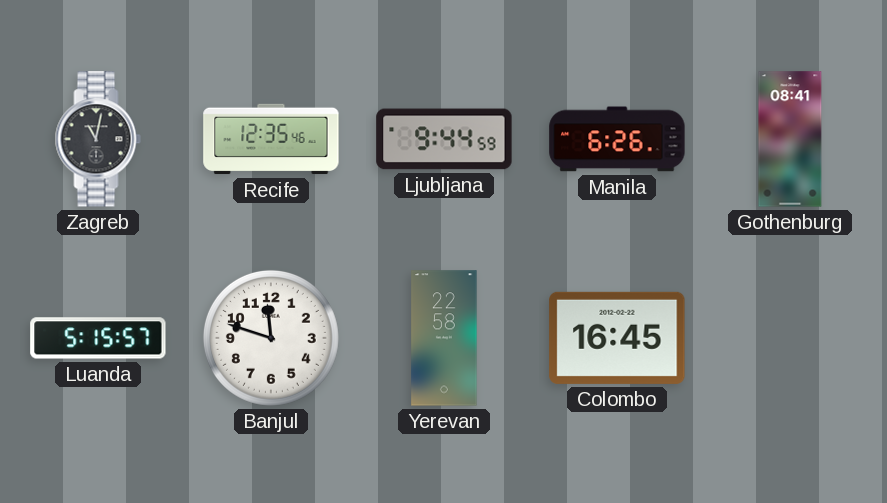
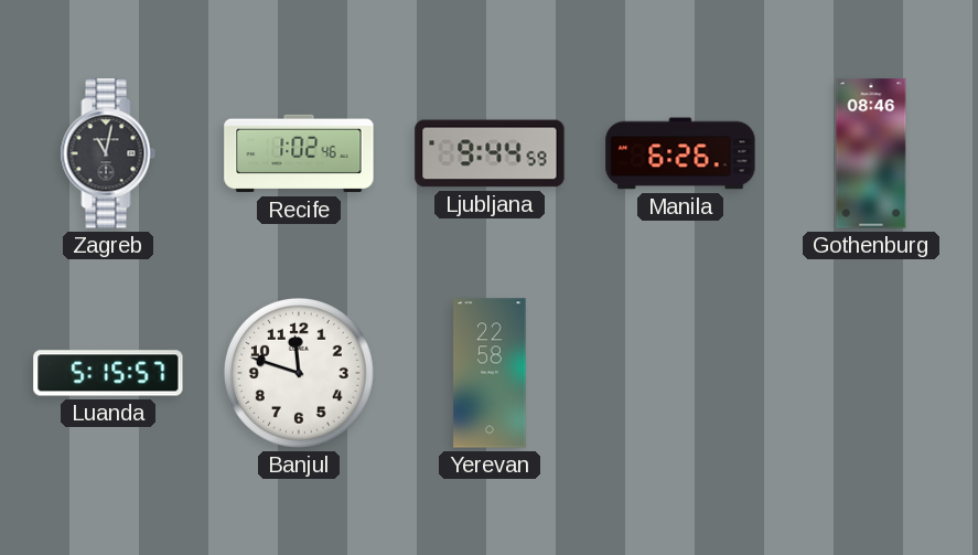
Recife: 12:35 -> 1:02
Gothenburg: 08:41 -> 08:46
Colombo: 16:45 -> none
